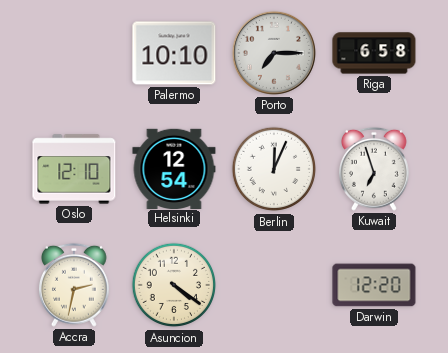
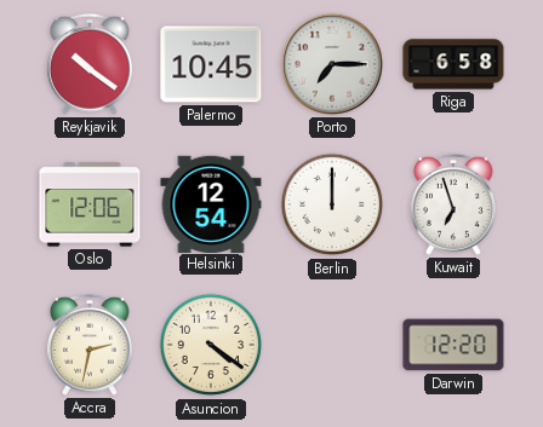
Reykjavik: none -> 10:21
Palermo: 10:10 -> 10:45
Oslo: 12:10 -> 12:06
Berlin: 12:04 -> 12:00
